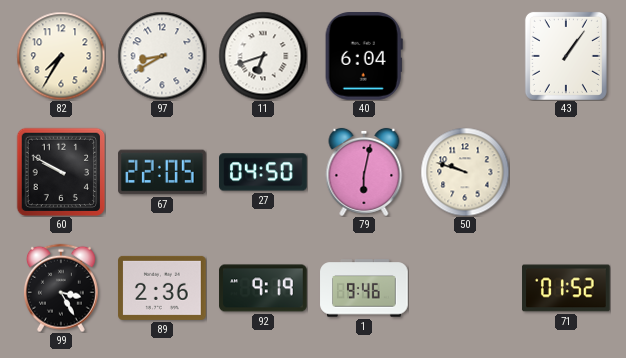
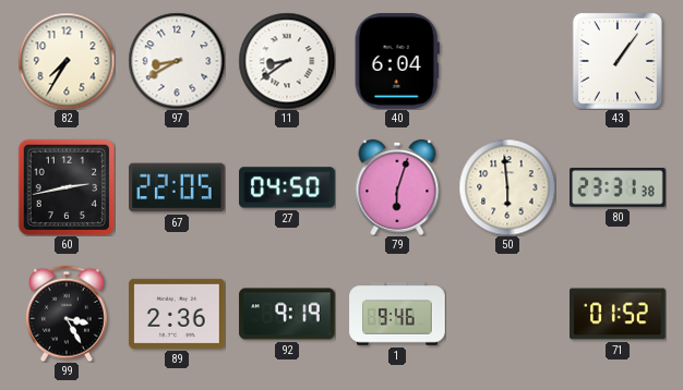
11: 6:42 -> 8:39
60: 9:50 -> 2:43
79: 6:02 -> 6:03
50: 9:48 -> 5:59
80: none -> 23:31
